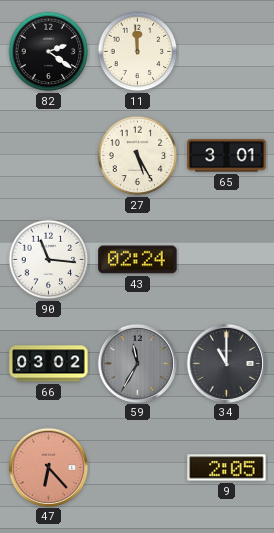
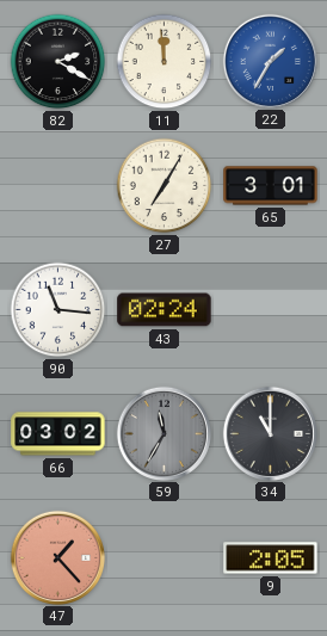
82: 2:21 -> 2:20
22: none -> 1:35
27: 5:25 -> 7:05
47: 6:23 -> 1:23
